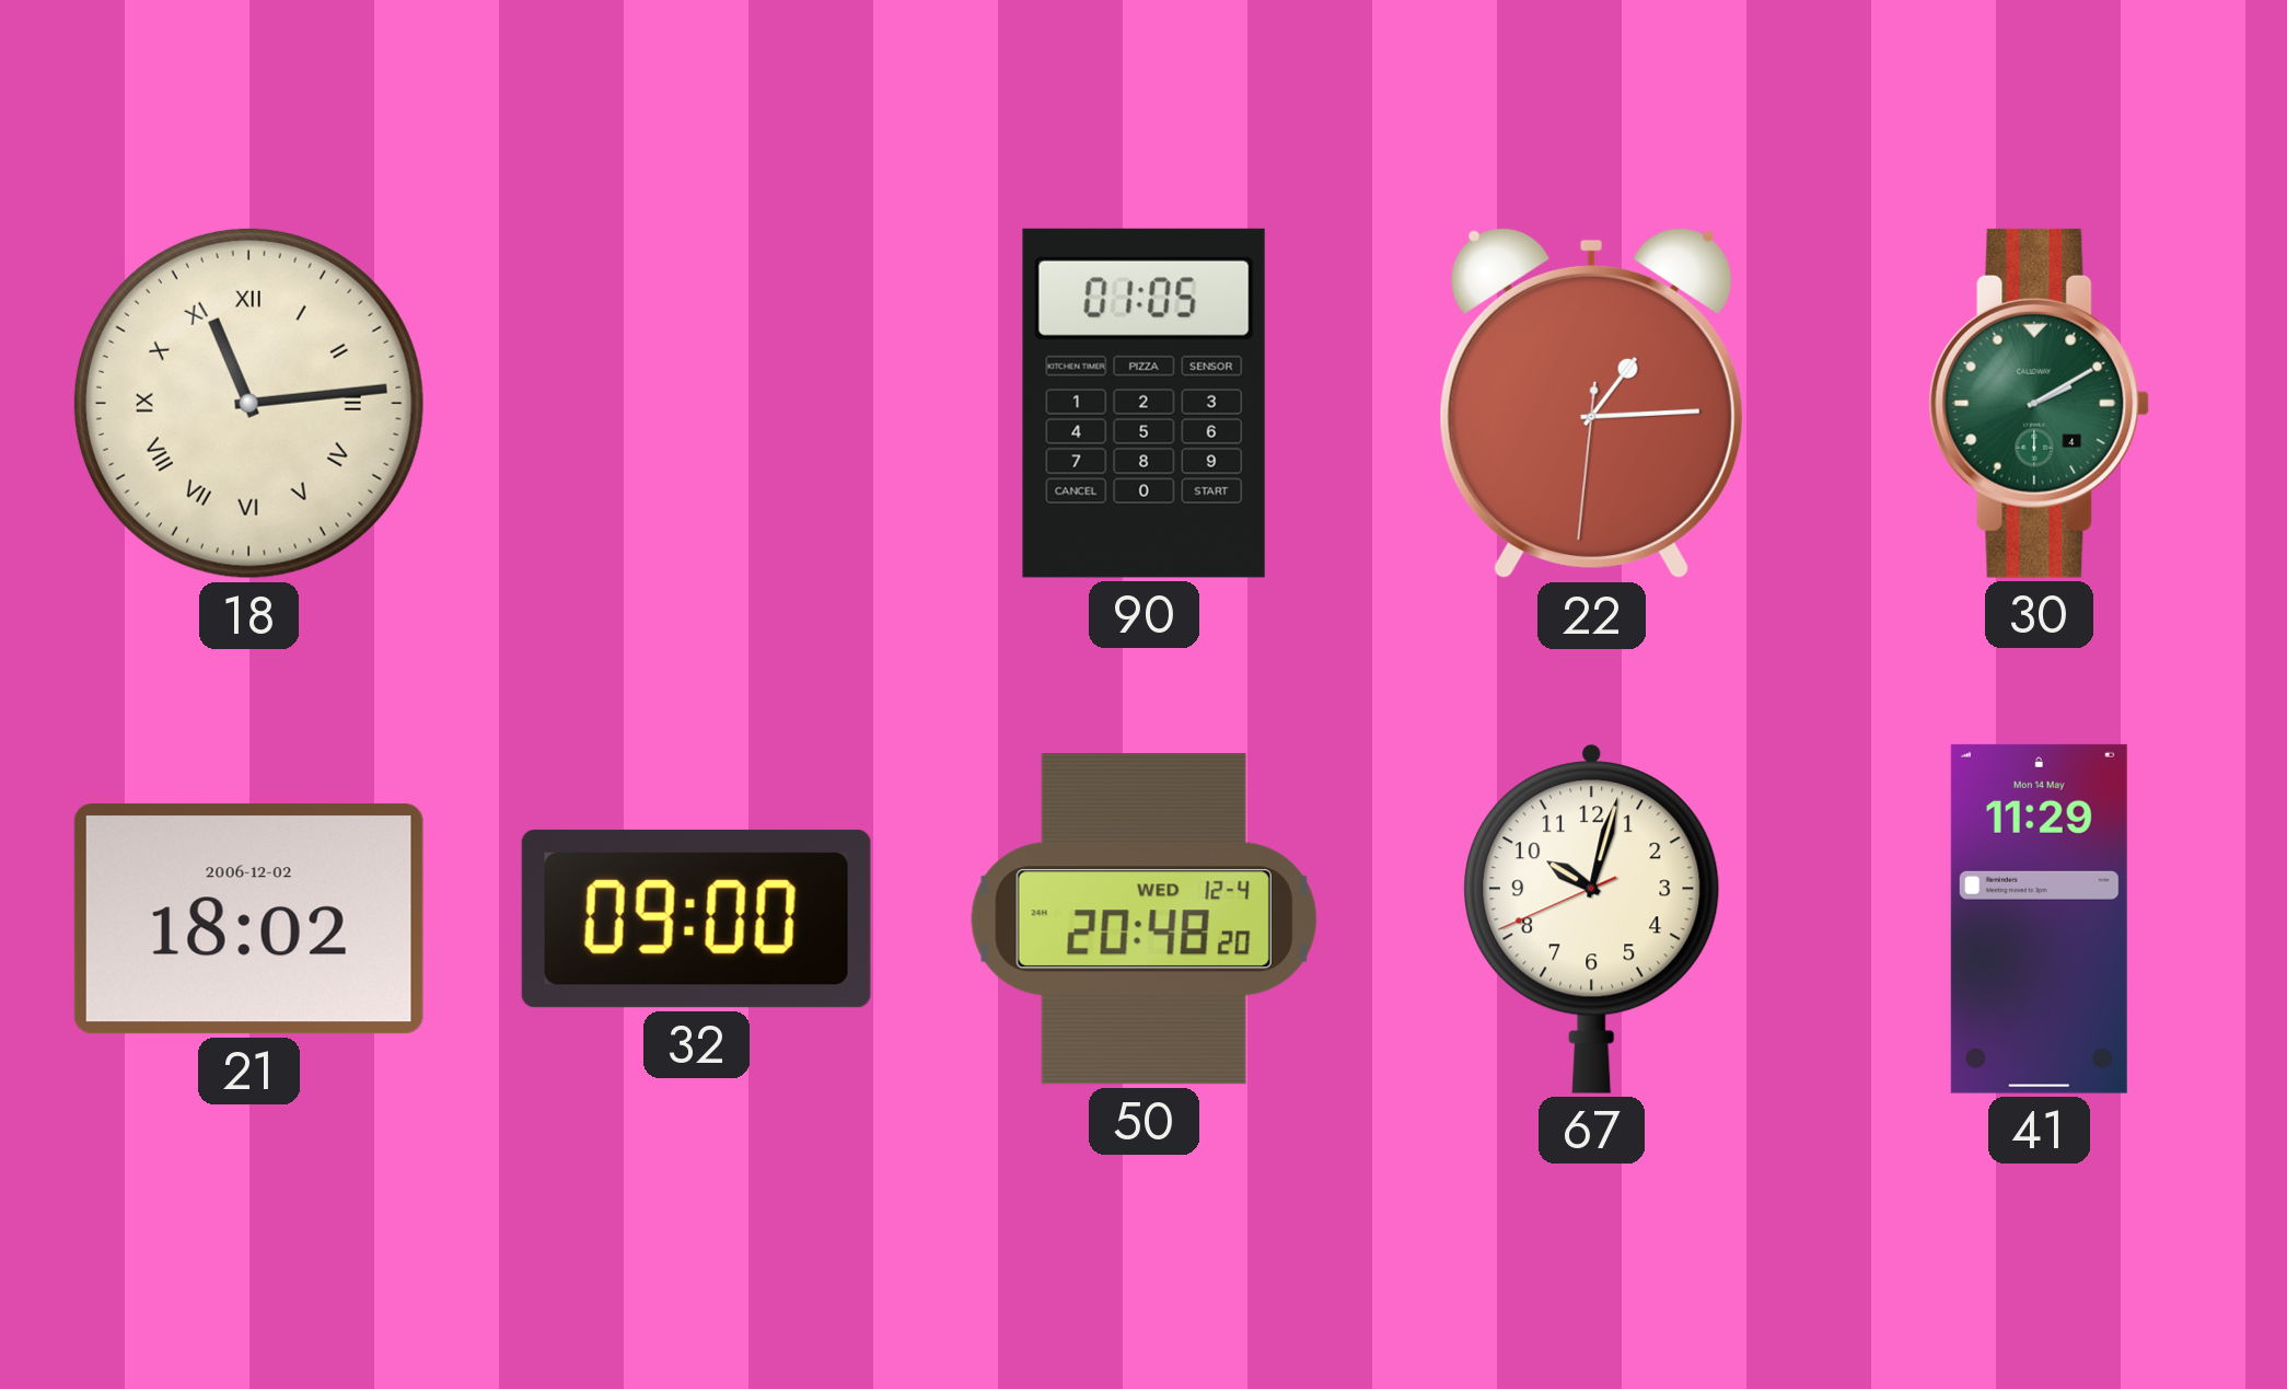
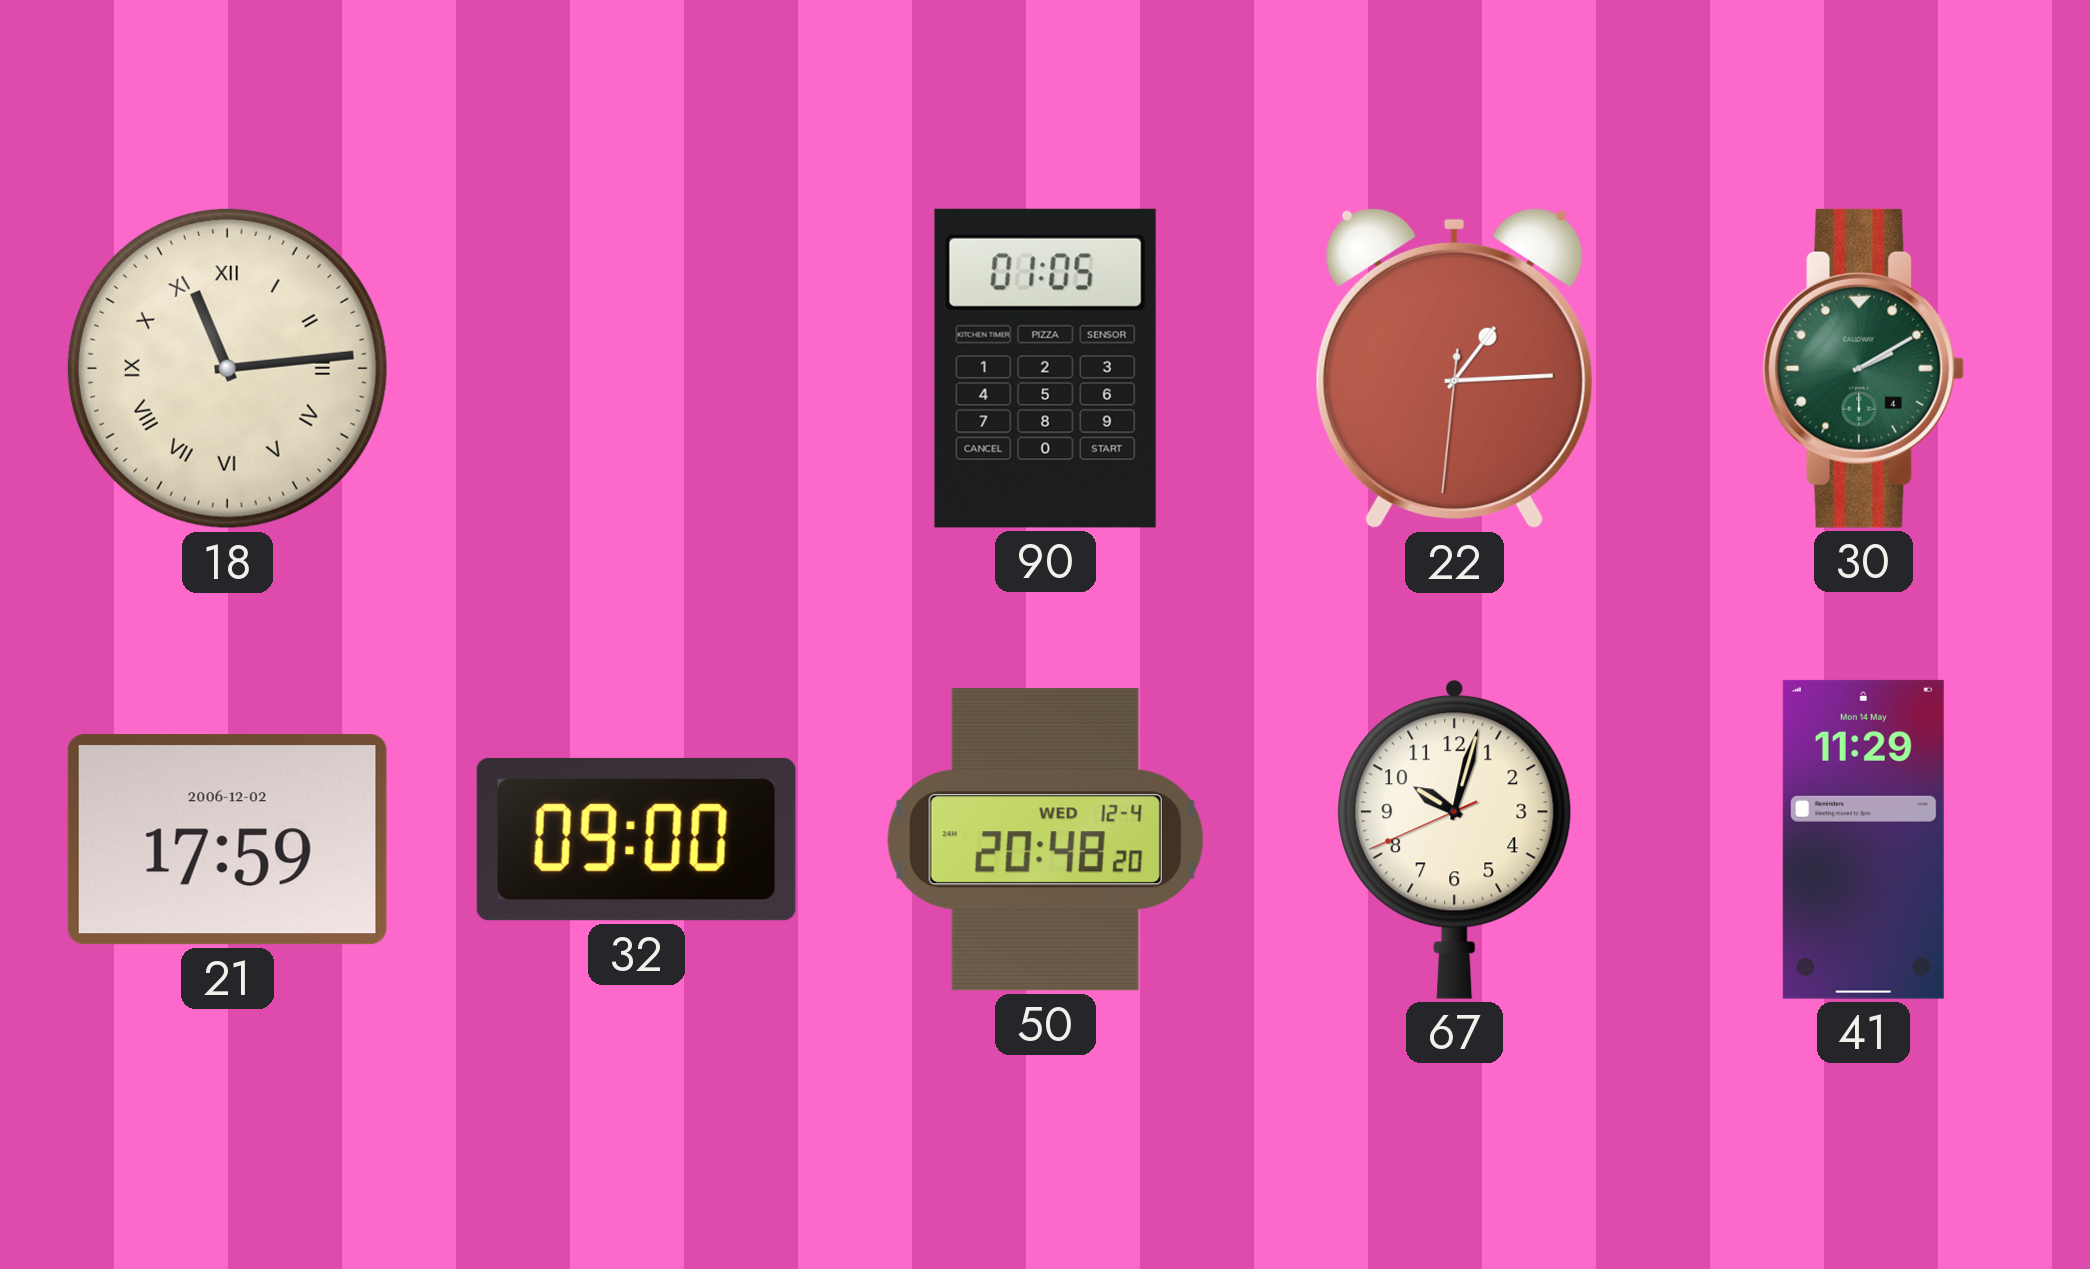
21: 18:02 -> 17:59
